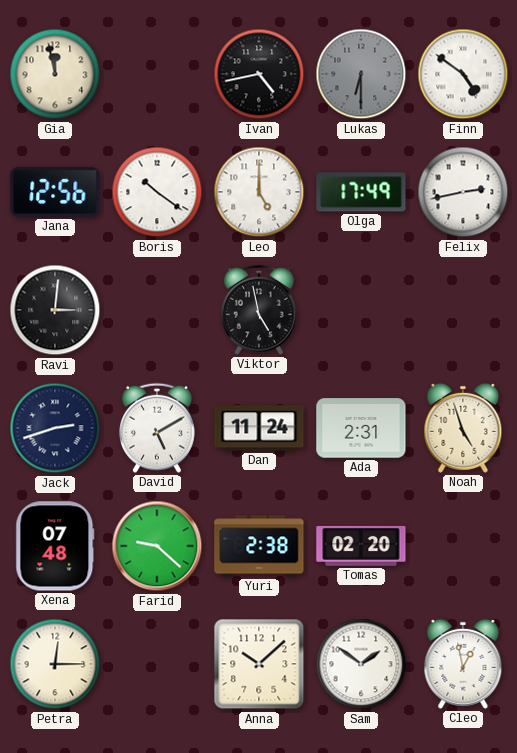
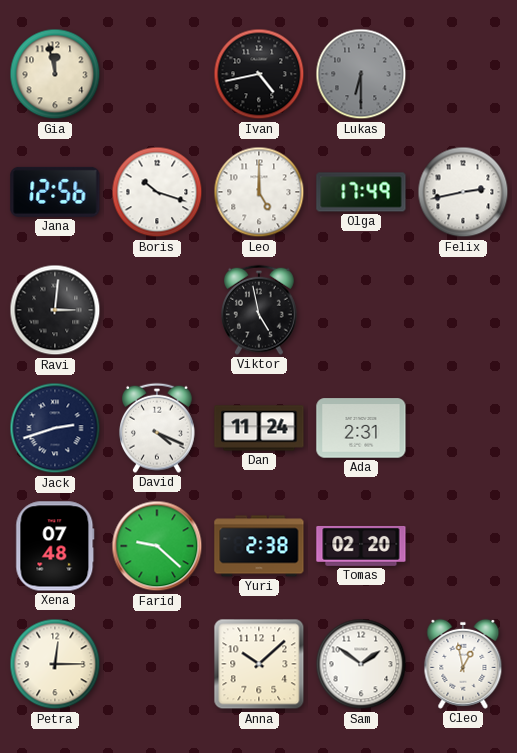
Finn: 4:51 -> none
Boris: 10:21 -> 10:18
David: 5:10 -> 4:19
Noah: 4:57 -> none
